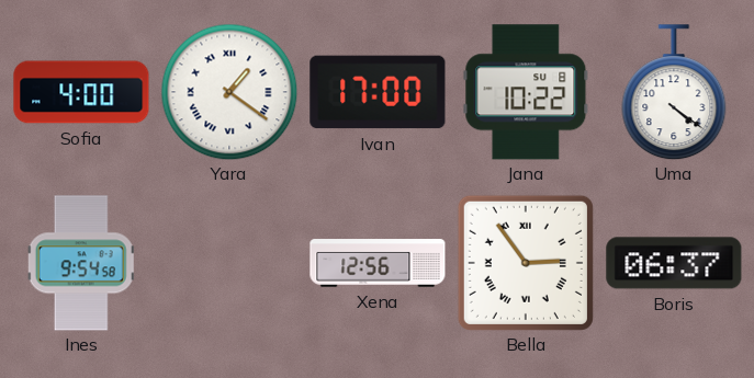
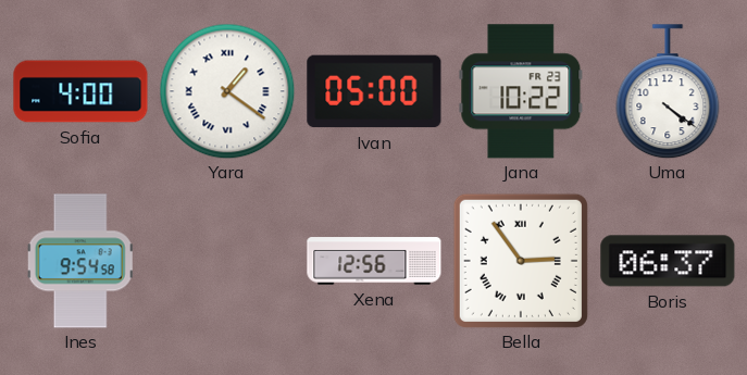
Ivan: 17:00 -> 05:00
Jana date: SU 8 -> FR 23
